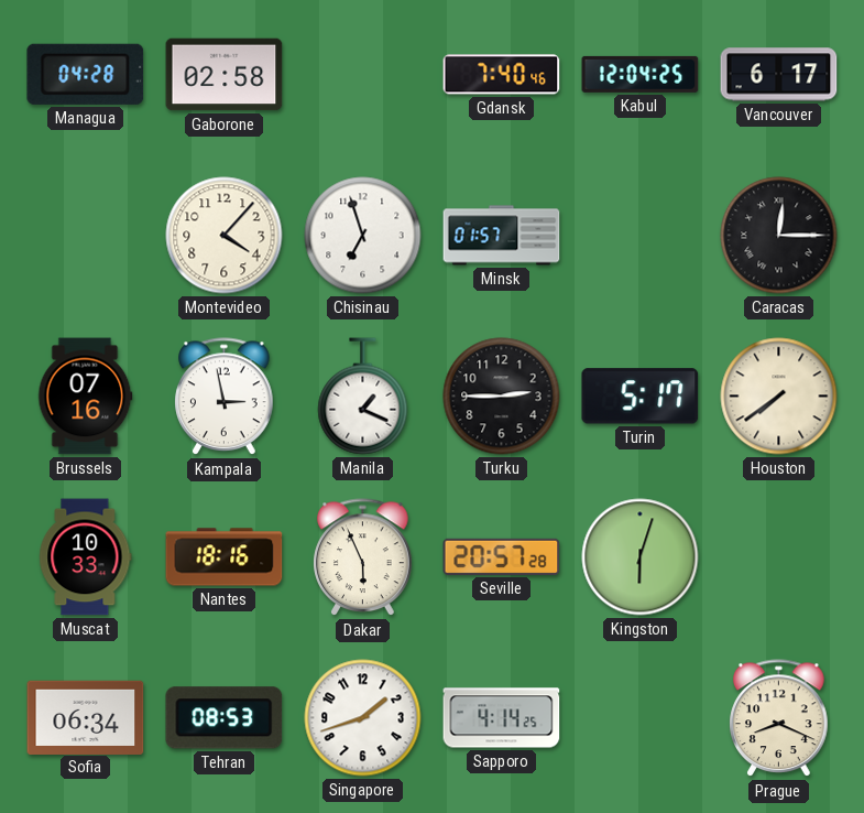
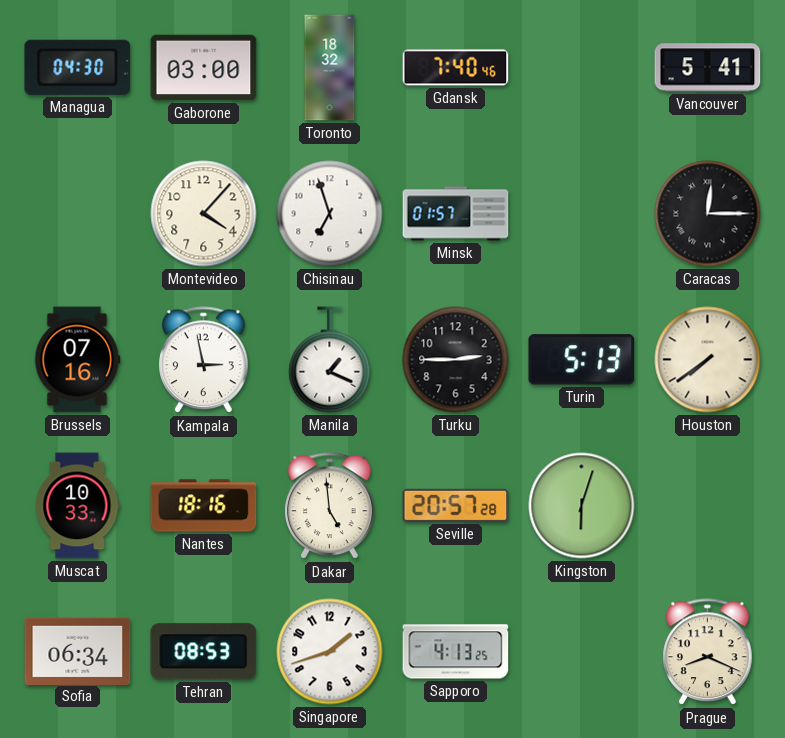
Managua: 04:28 -> 04:30
Gaborone: 02:58 -> 03:00
Toronto: none -> 18:32
Kabul: 12:04 -> none
Vancouver: 6:17 -> 5:41
Turin: 5:17 -> 5:13
Dakar: 5:56 -> 4:59
Sapporo: 4:14 -> 4:13
